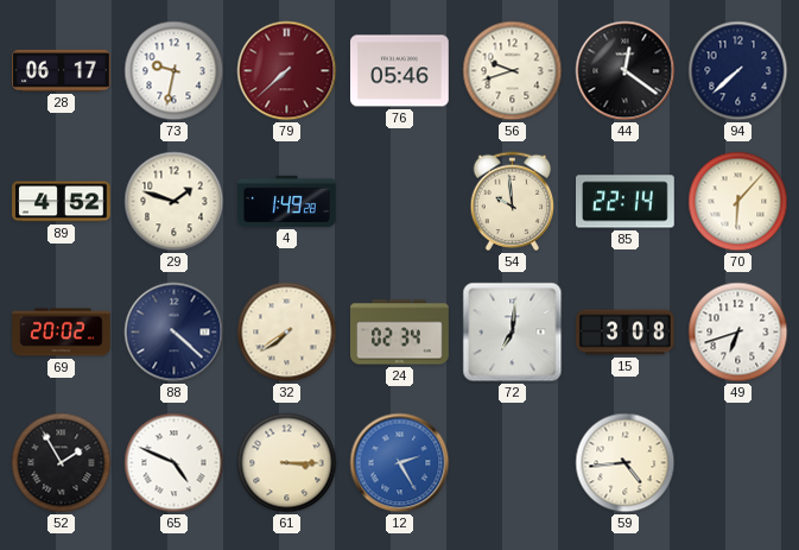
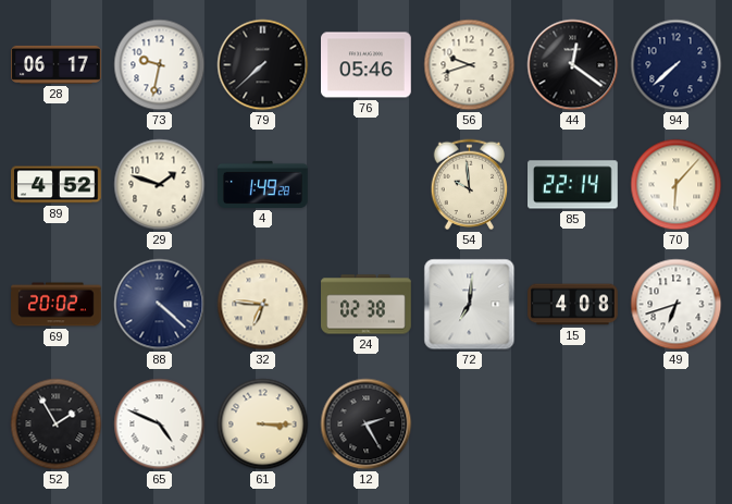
79 dial: burgundy -> black
32: 7:39 -> 6:46
24: 02:34 -> 02:38
15: 3:08 -> 4:08
12 dial: blue -> black
59: 4:44 -> none
